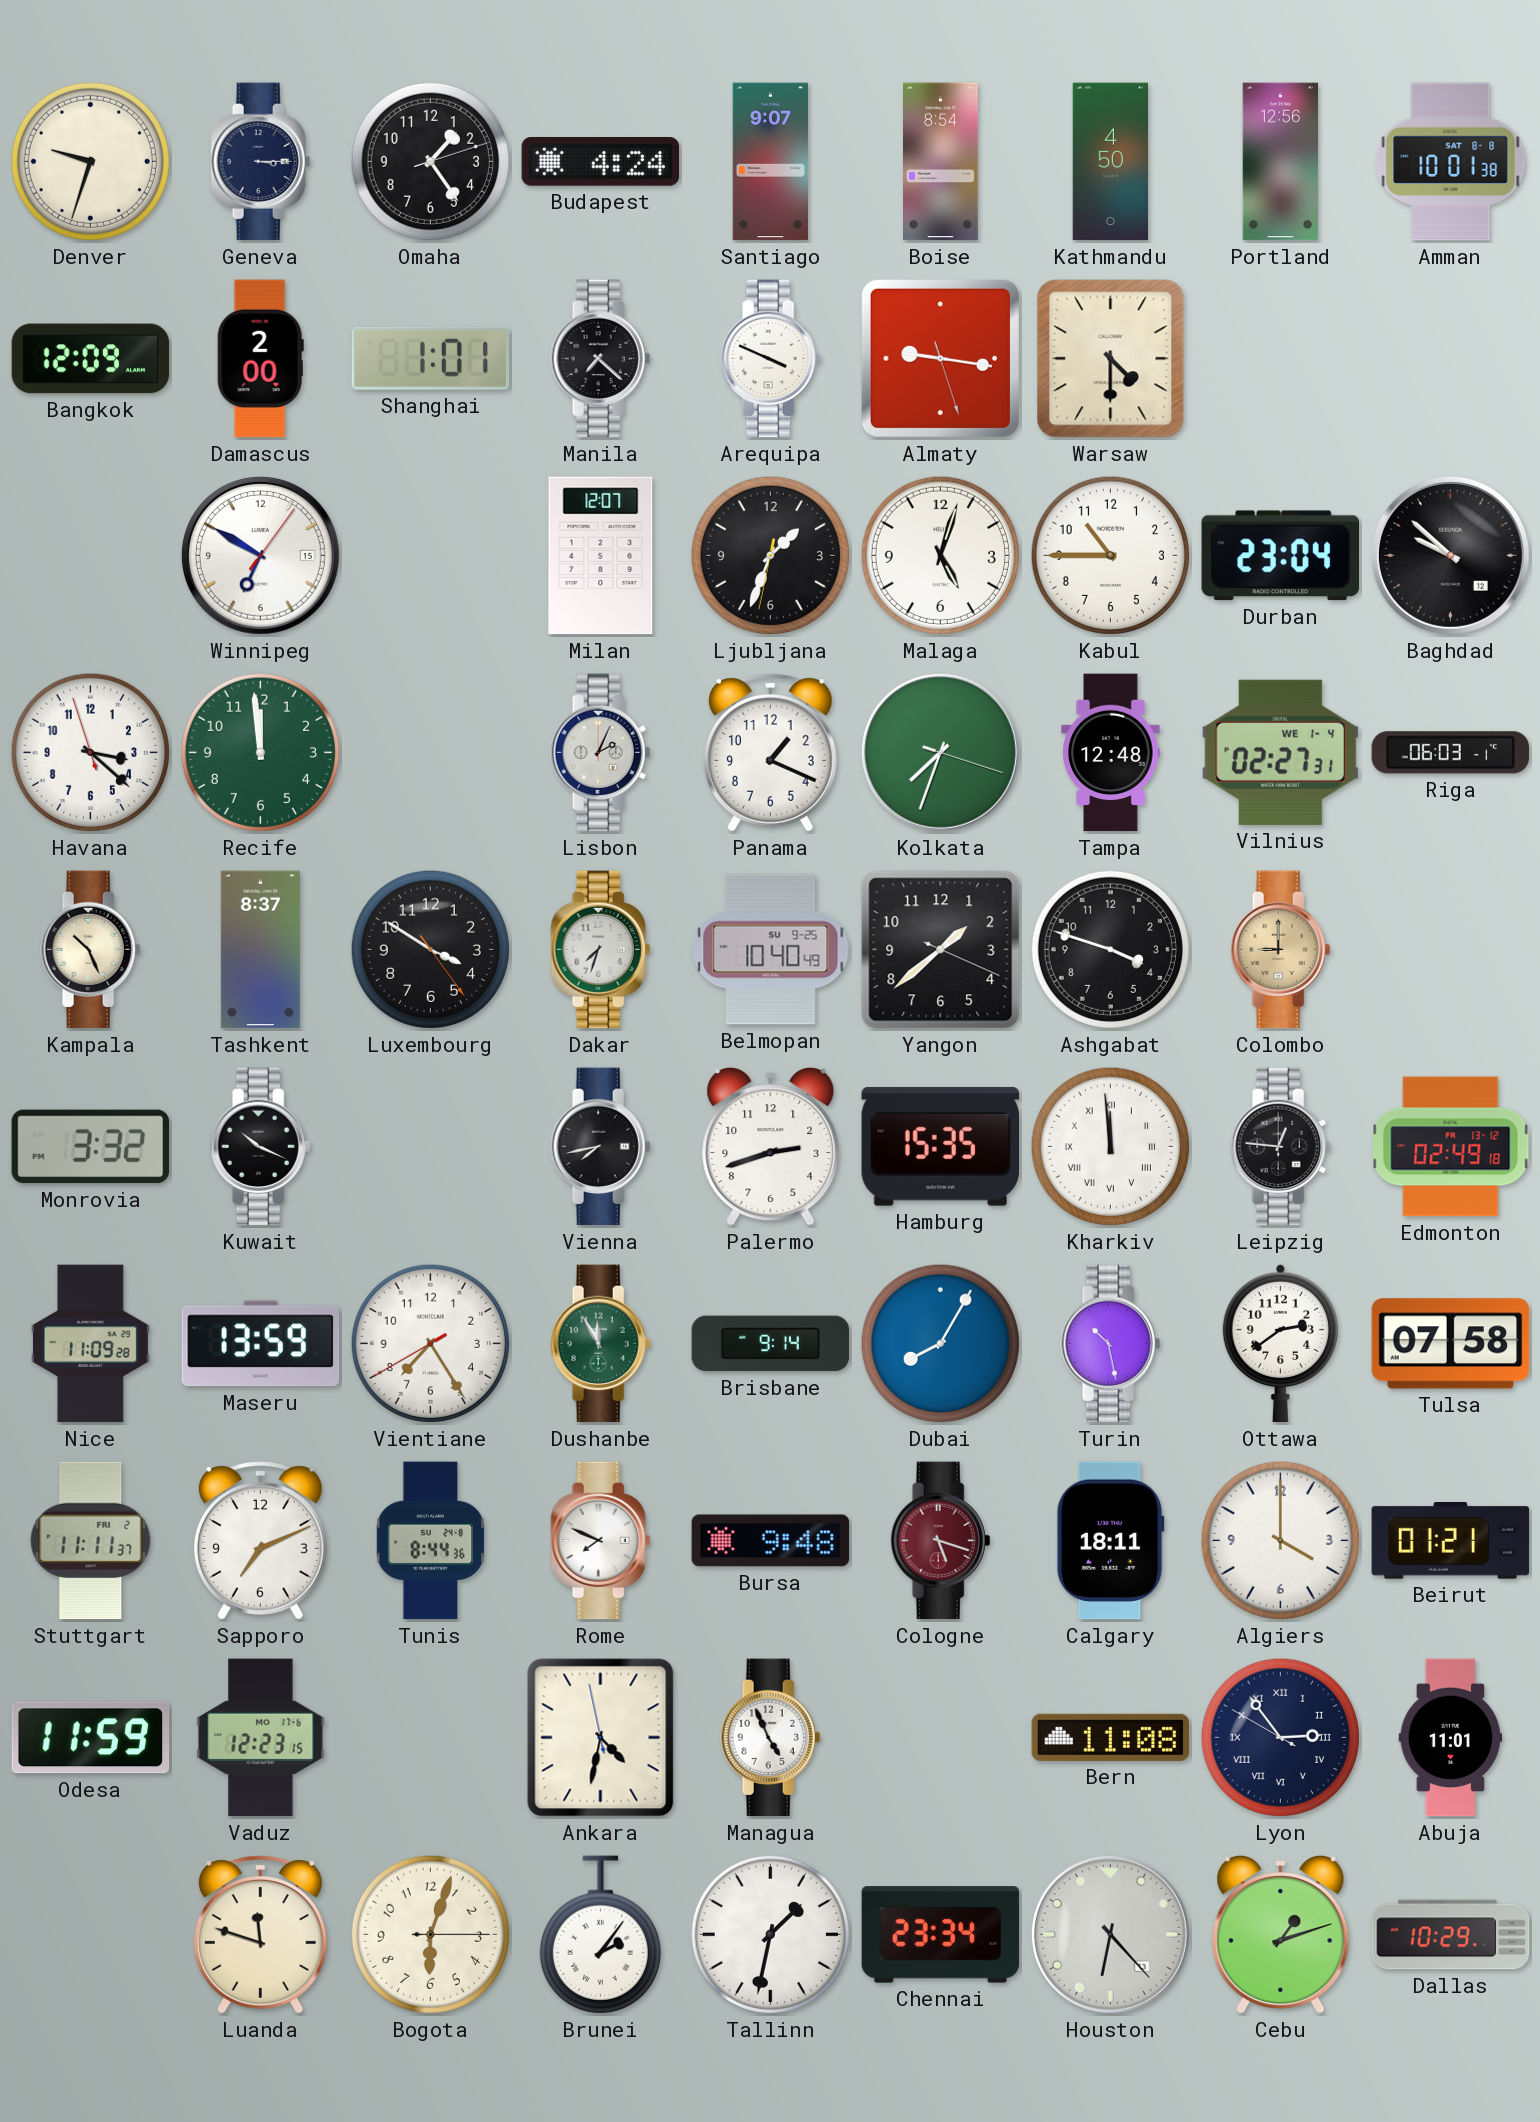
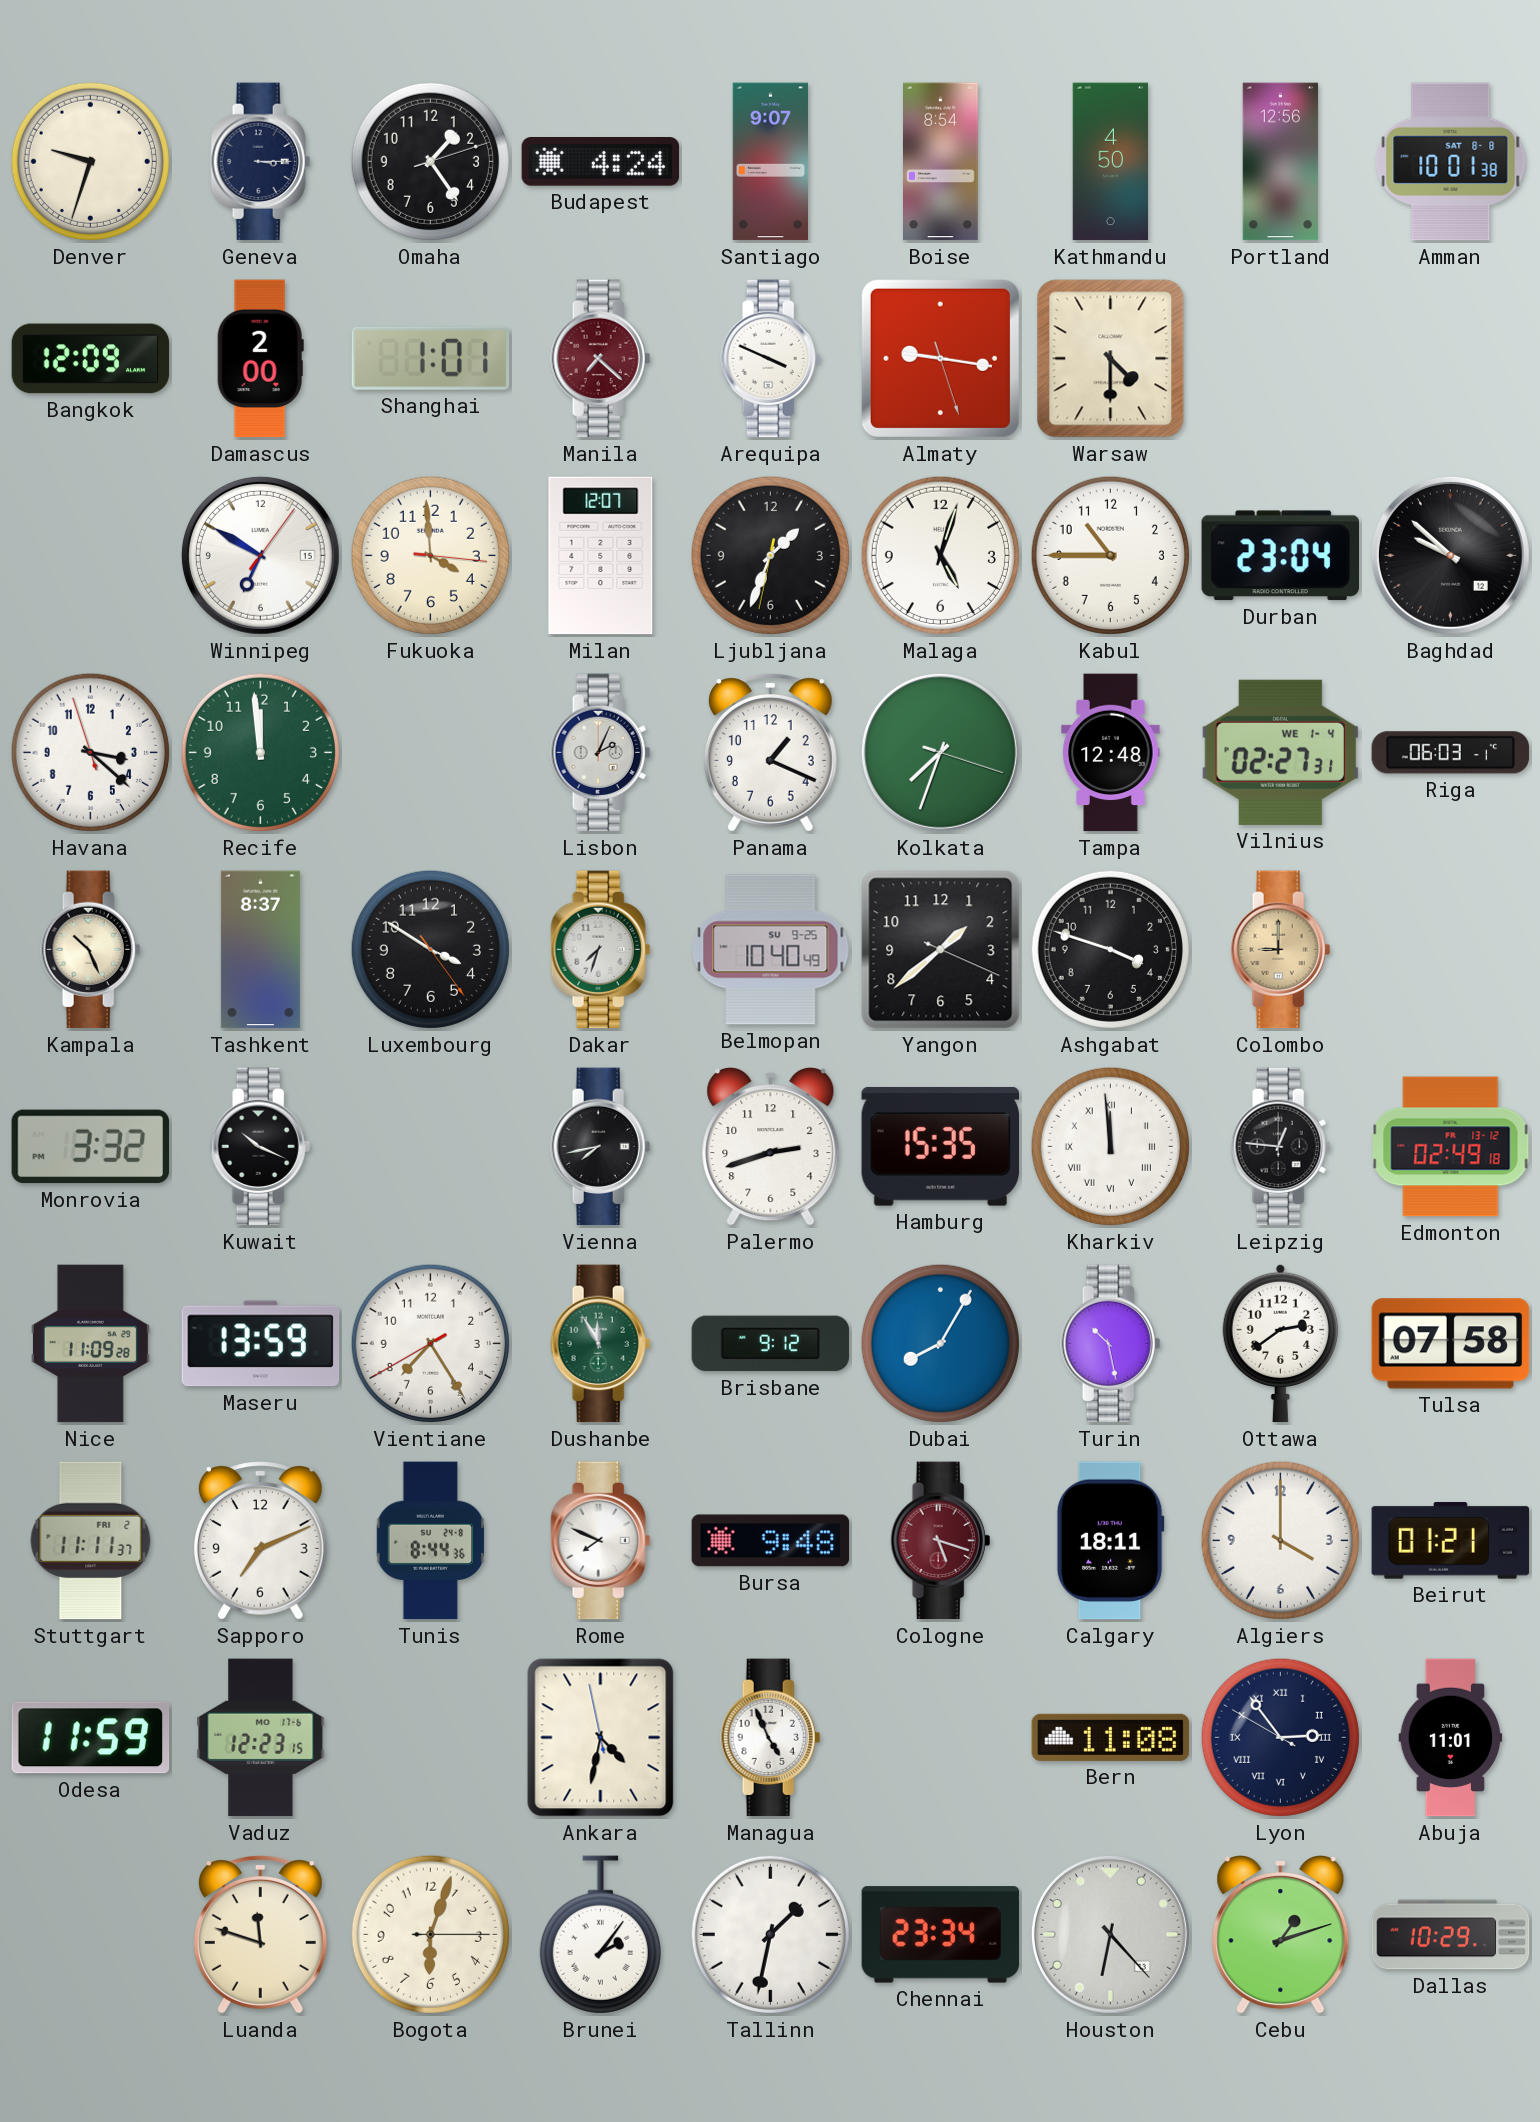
Manila dial: black -> burgundy
Fukuoka: none -> 3:59
Brisbane: 9:14 -> 9:12
